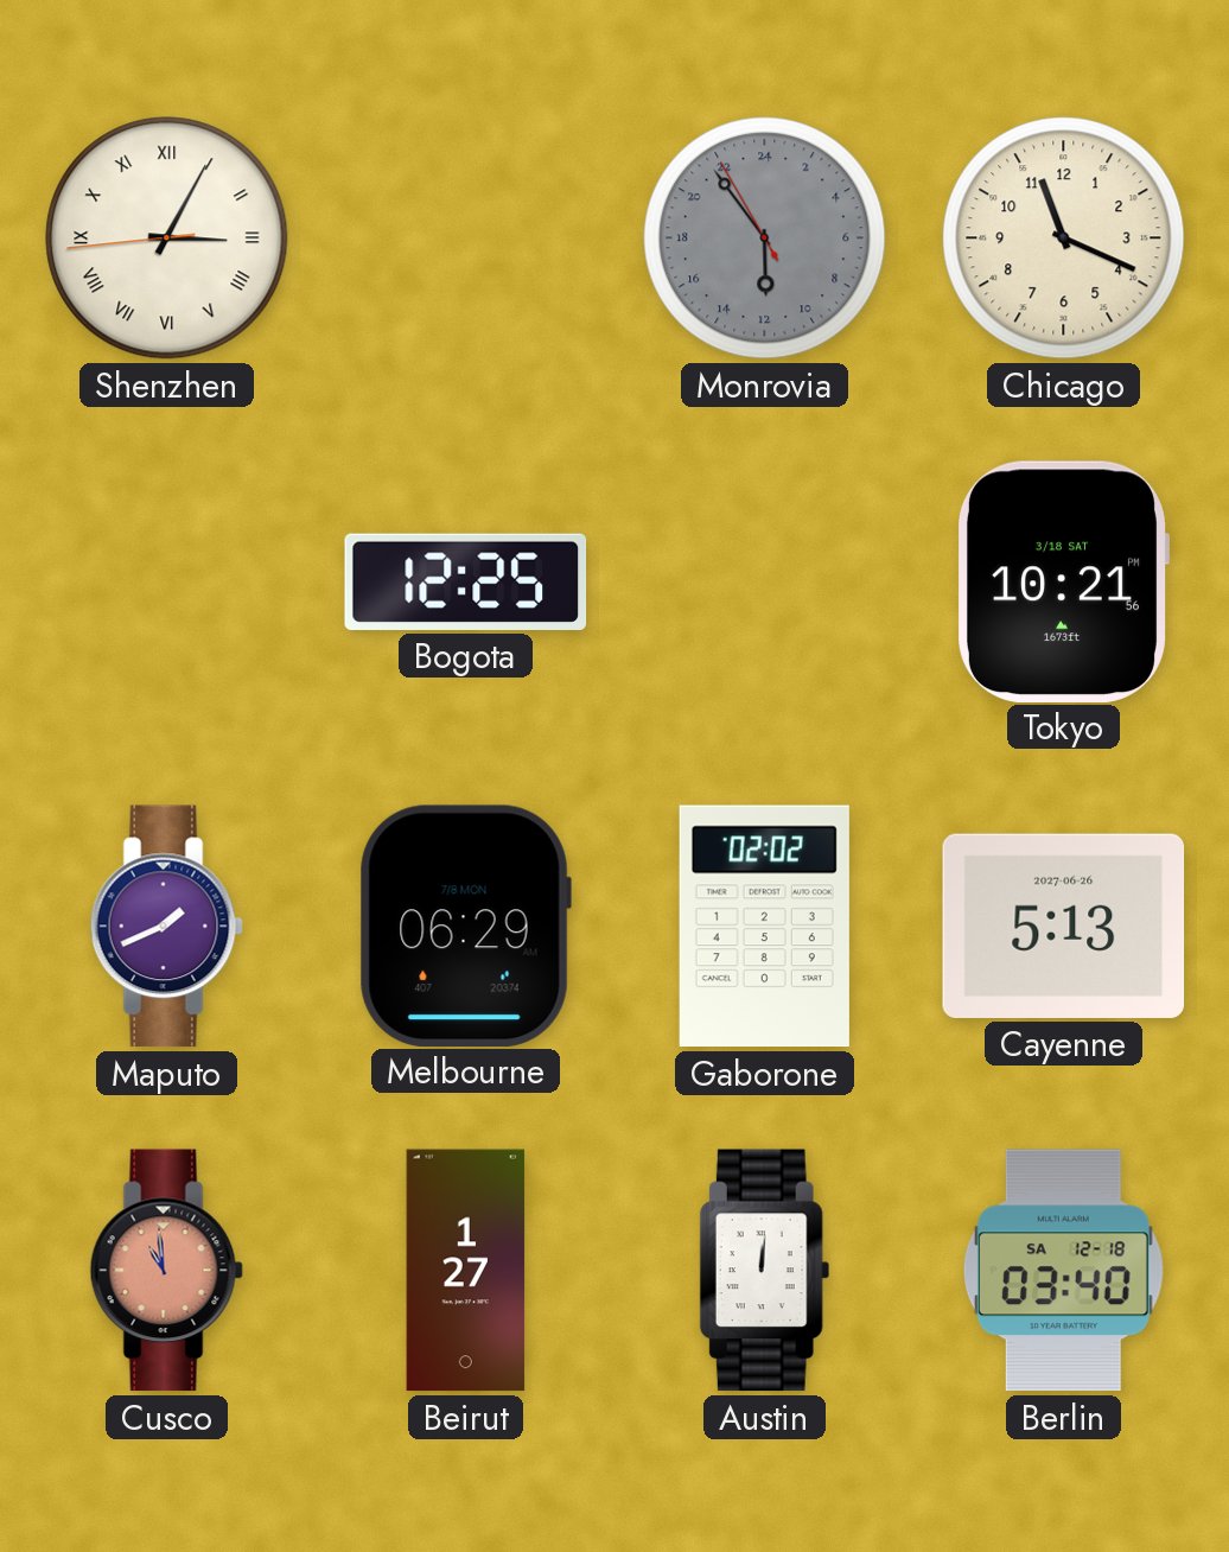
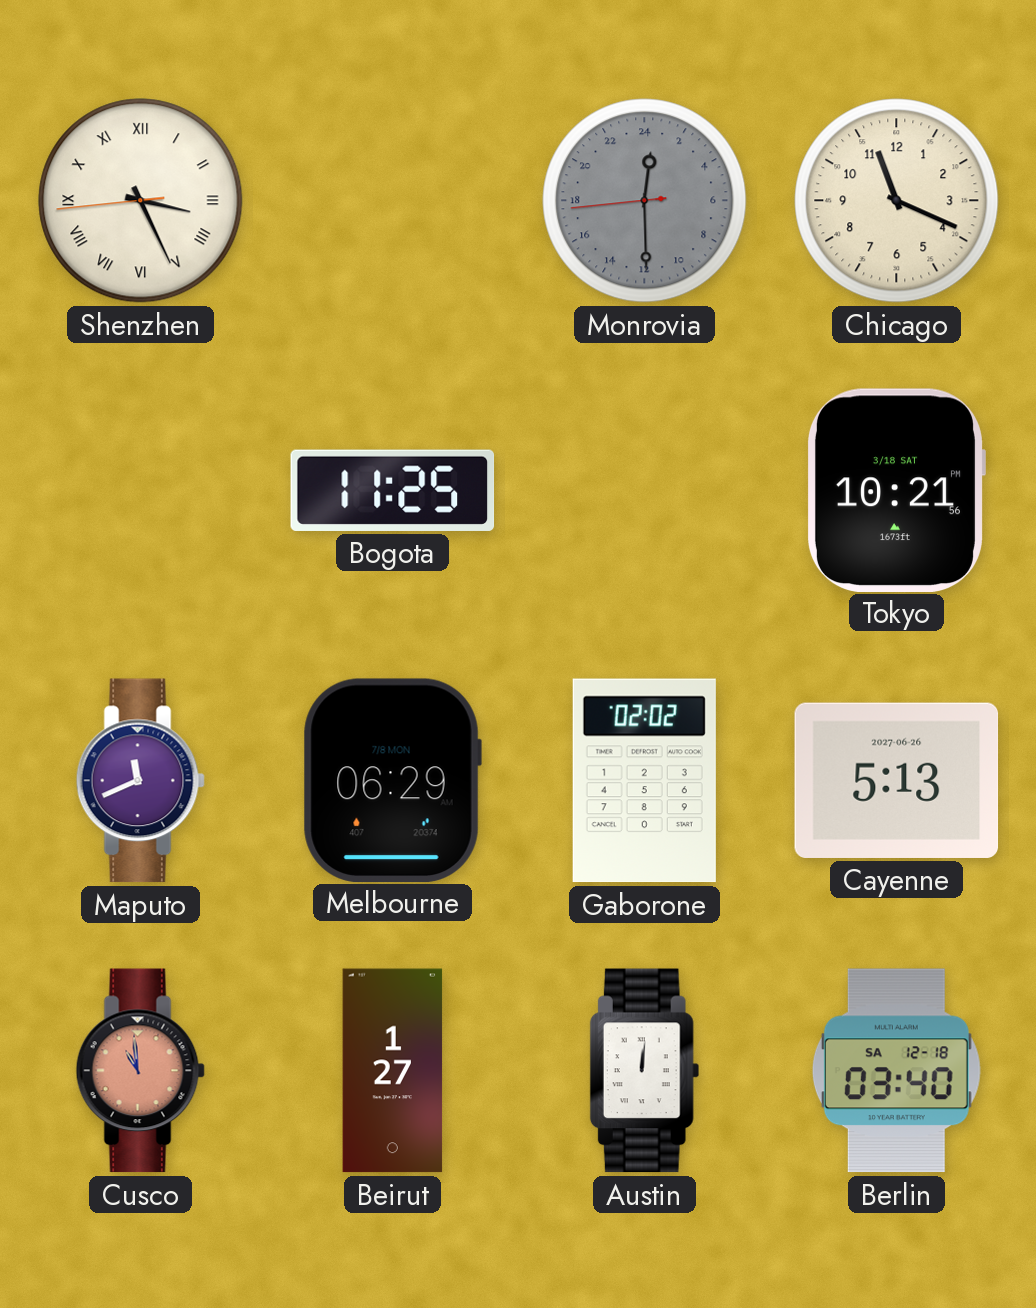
Shenzhen: 3:04 -> 3:25
Monrovia: 11:53 -> 0:29
Bogota: 12:25 -> 11:25
Maputo: 1:41 -> 11:41
